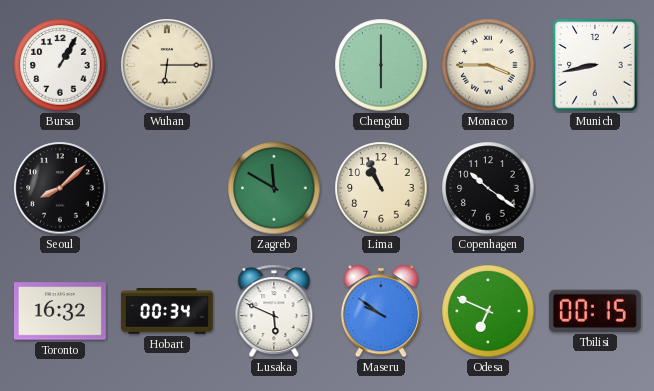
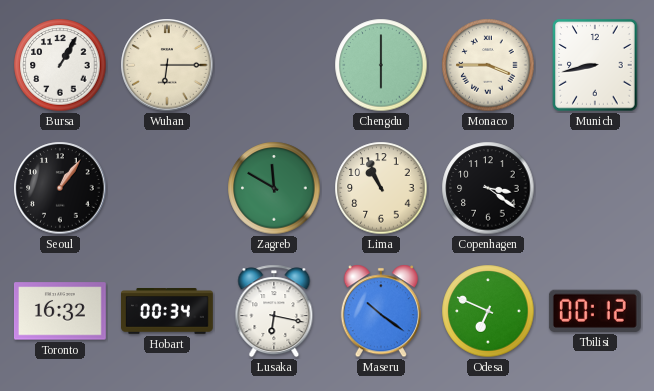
Seoul: 8:08 -> 1:06
Copenhagen: 10:21 -> 3:21
Lusaka: 5:49 -> 6:17
Maseru: 9:51 -> 10:21
Tbilisi: 00:15 -> 00:12
